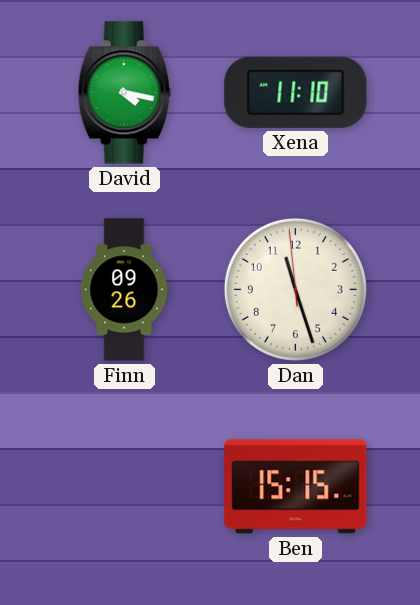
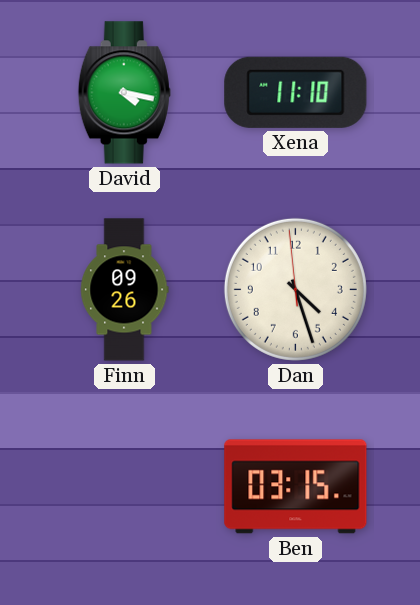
Dan: 11:26 -> 4:26
Ben: 15:15 -> 03:15
